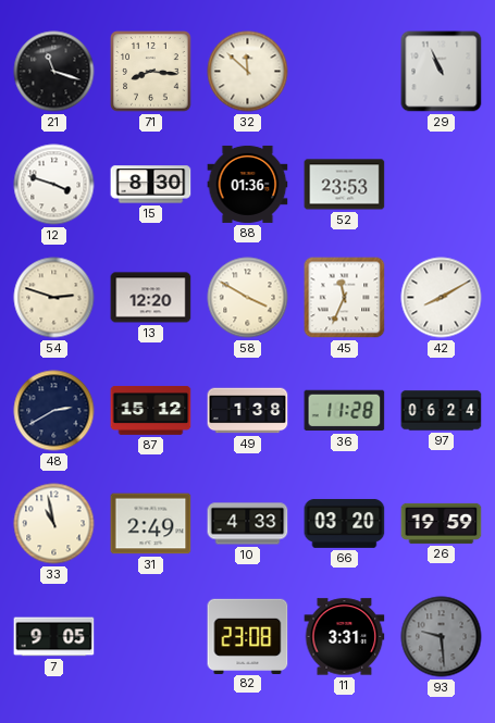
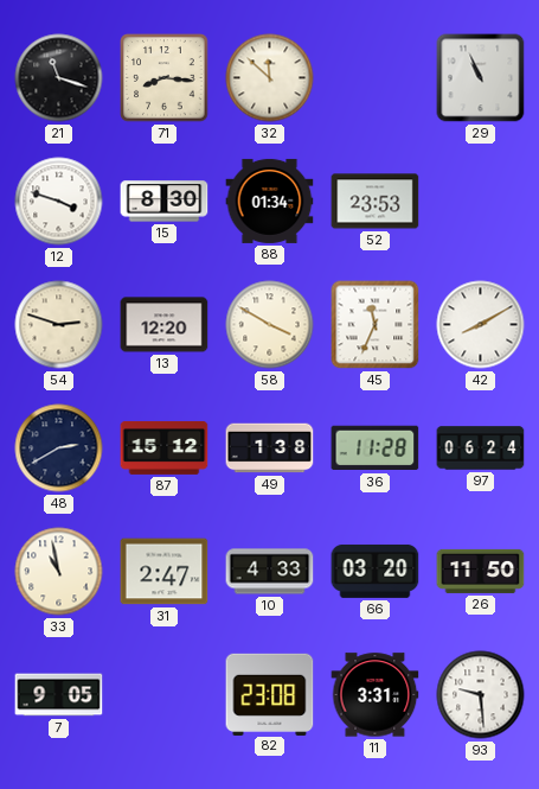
88: 01:36 -> 01:34
31: 2:49 -> 2:47
26: 19:59 -> 11:50
93 dial: grey -> white
